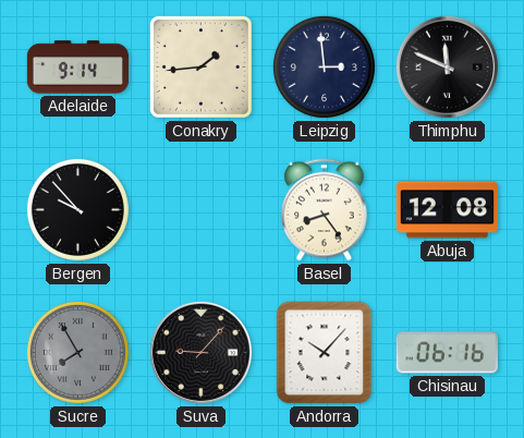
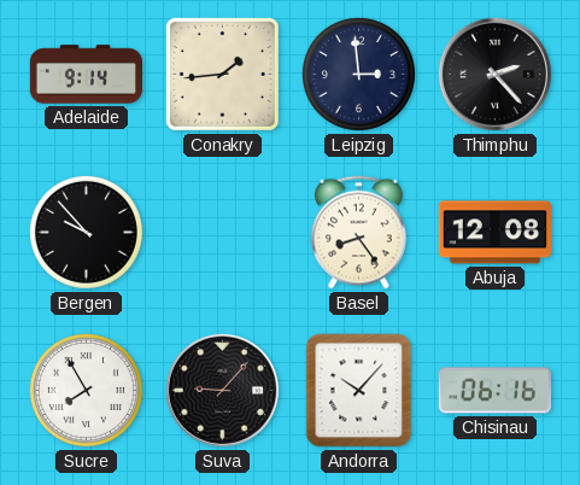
Thimphu: 11:49 -> 2:23
Sucre dial: grey -> white
